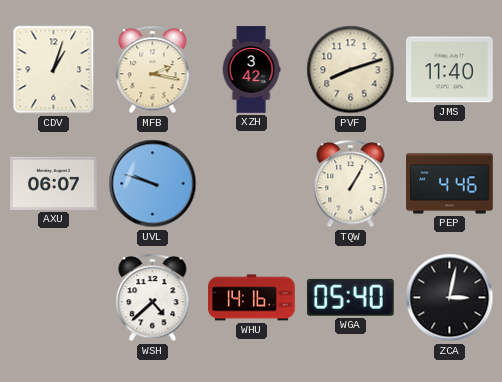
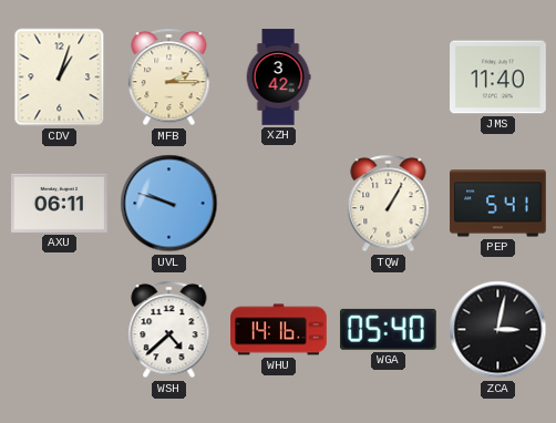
MFB: 2:17 -> 2:15
PVF: 8:12 -> none
AXU: 06:07 -> 06:11
PEP: 4:46 -> 5:41
